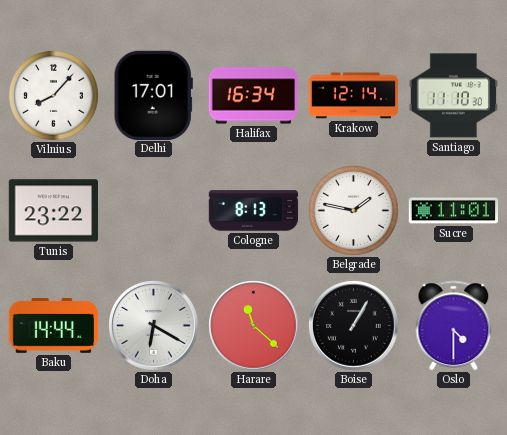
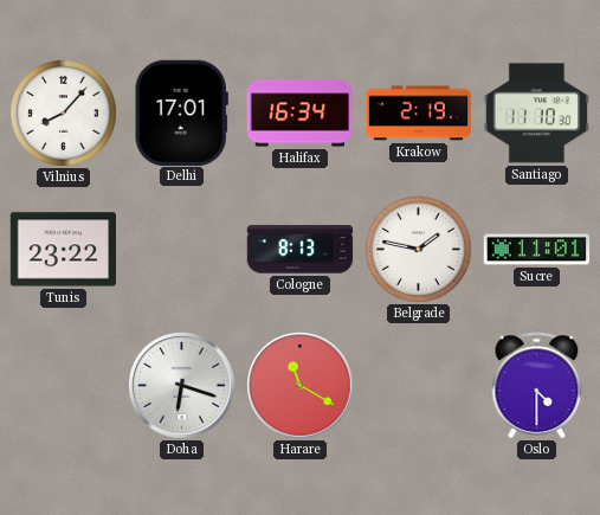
Krakow: 12:14 -> 2:19
Baku: 14:44 -> none
Doha: 6:20 -> 6:18
Harare: 11:22 -> 11:20
Boise: 1:05 -> none
